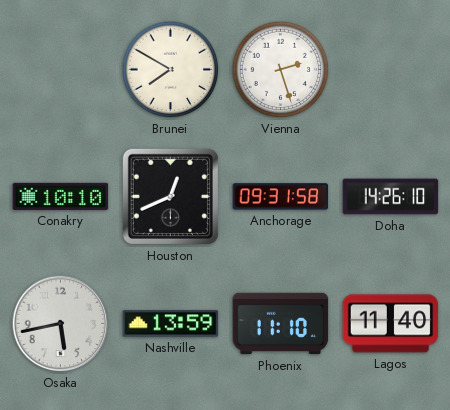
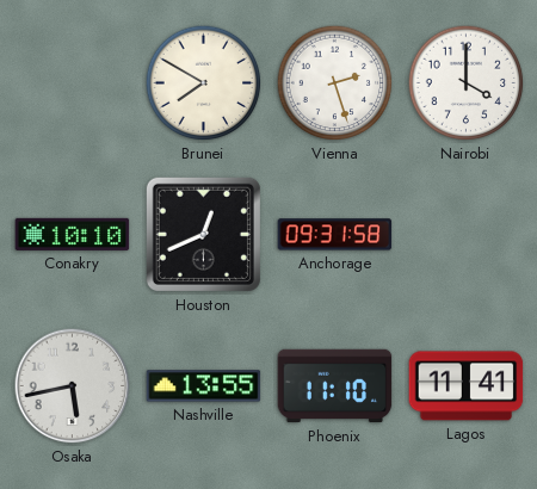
Nairobi: none -> 4:00
Doha: 14:26 -> none
Nashville: 13:59 -> 13:55
Lagos: 11:40 -> 11:41
